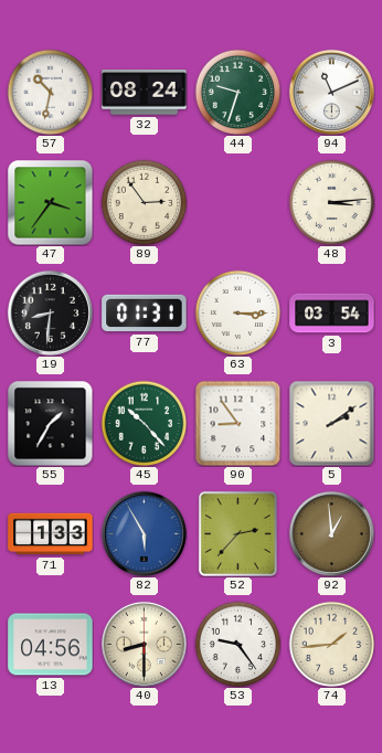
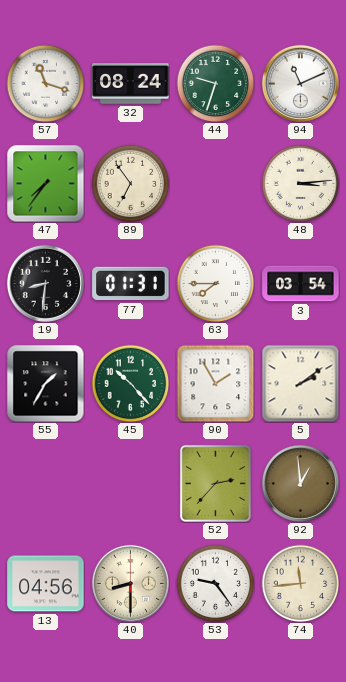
57: 10:32 -> 11:18
47: 3:36 -> 7:36
89: 2:54 -> 6:54
63: 3:15 -> 7:45
90: 8:54 -> 1:55
71: 1:33 -> none
82: 5:55 -> none
74: 1:44 -> 11:44
